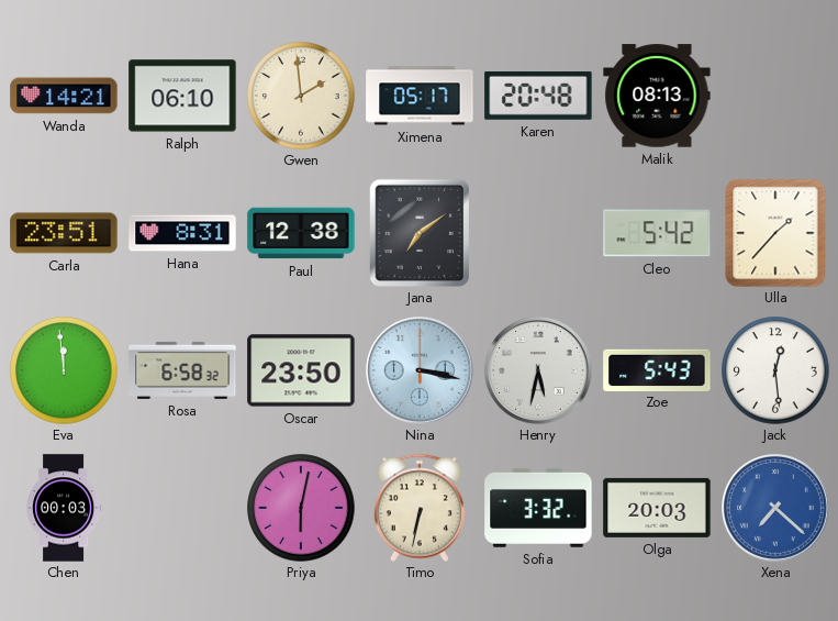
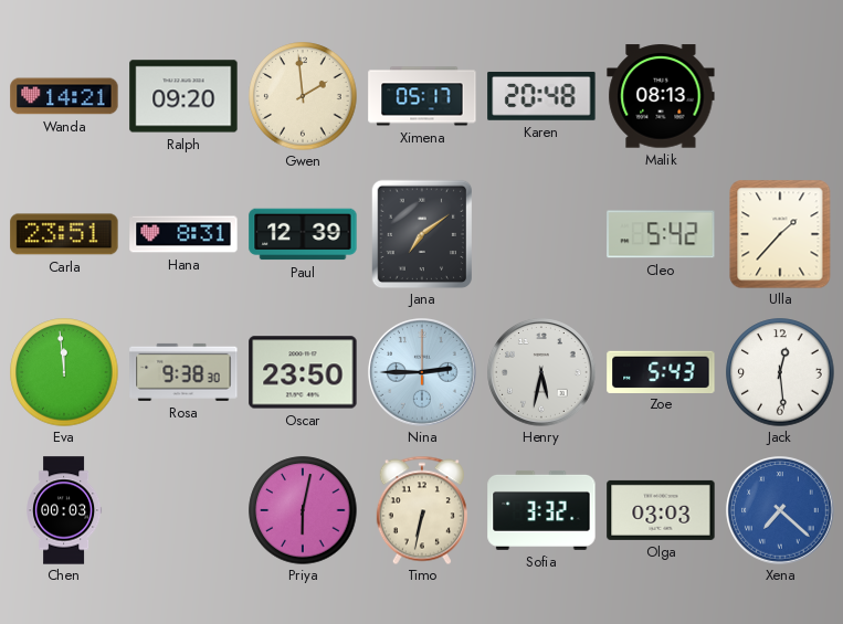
Ralph: 06:10 -> 09:20
Paul: 12:38 -> 12:39
Rosa: 6:58 -> 9:38
Nina: 3:17 -> 2:45
Olga: 20:03 -> 03:03
